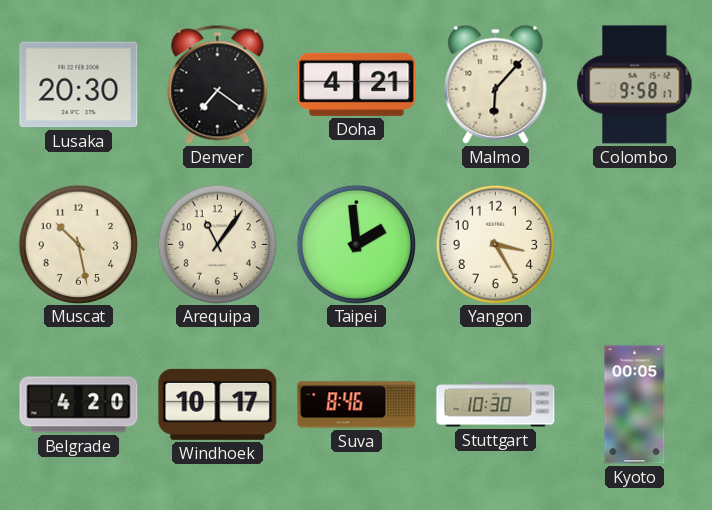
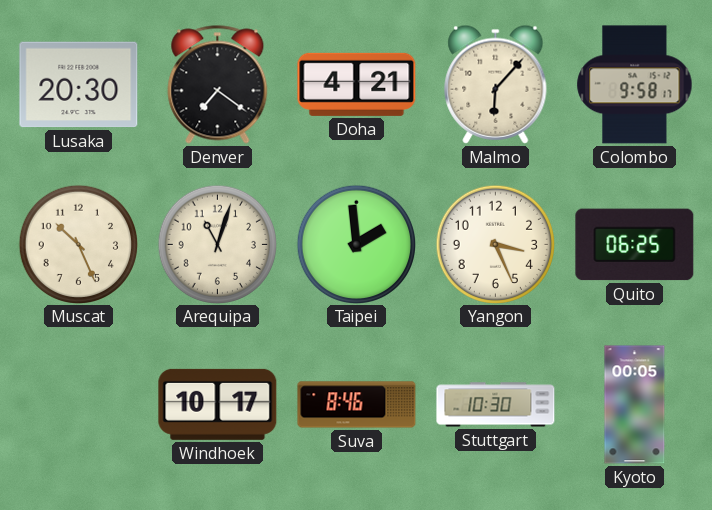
Muscat: 10:28 -> 10:26
Arequipa: 11:06 -> 11:03
Yangon: 3:25 -> 3:26
Quito: none -> 06:25
Belgrade: 4:20 -> none
